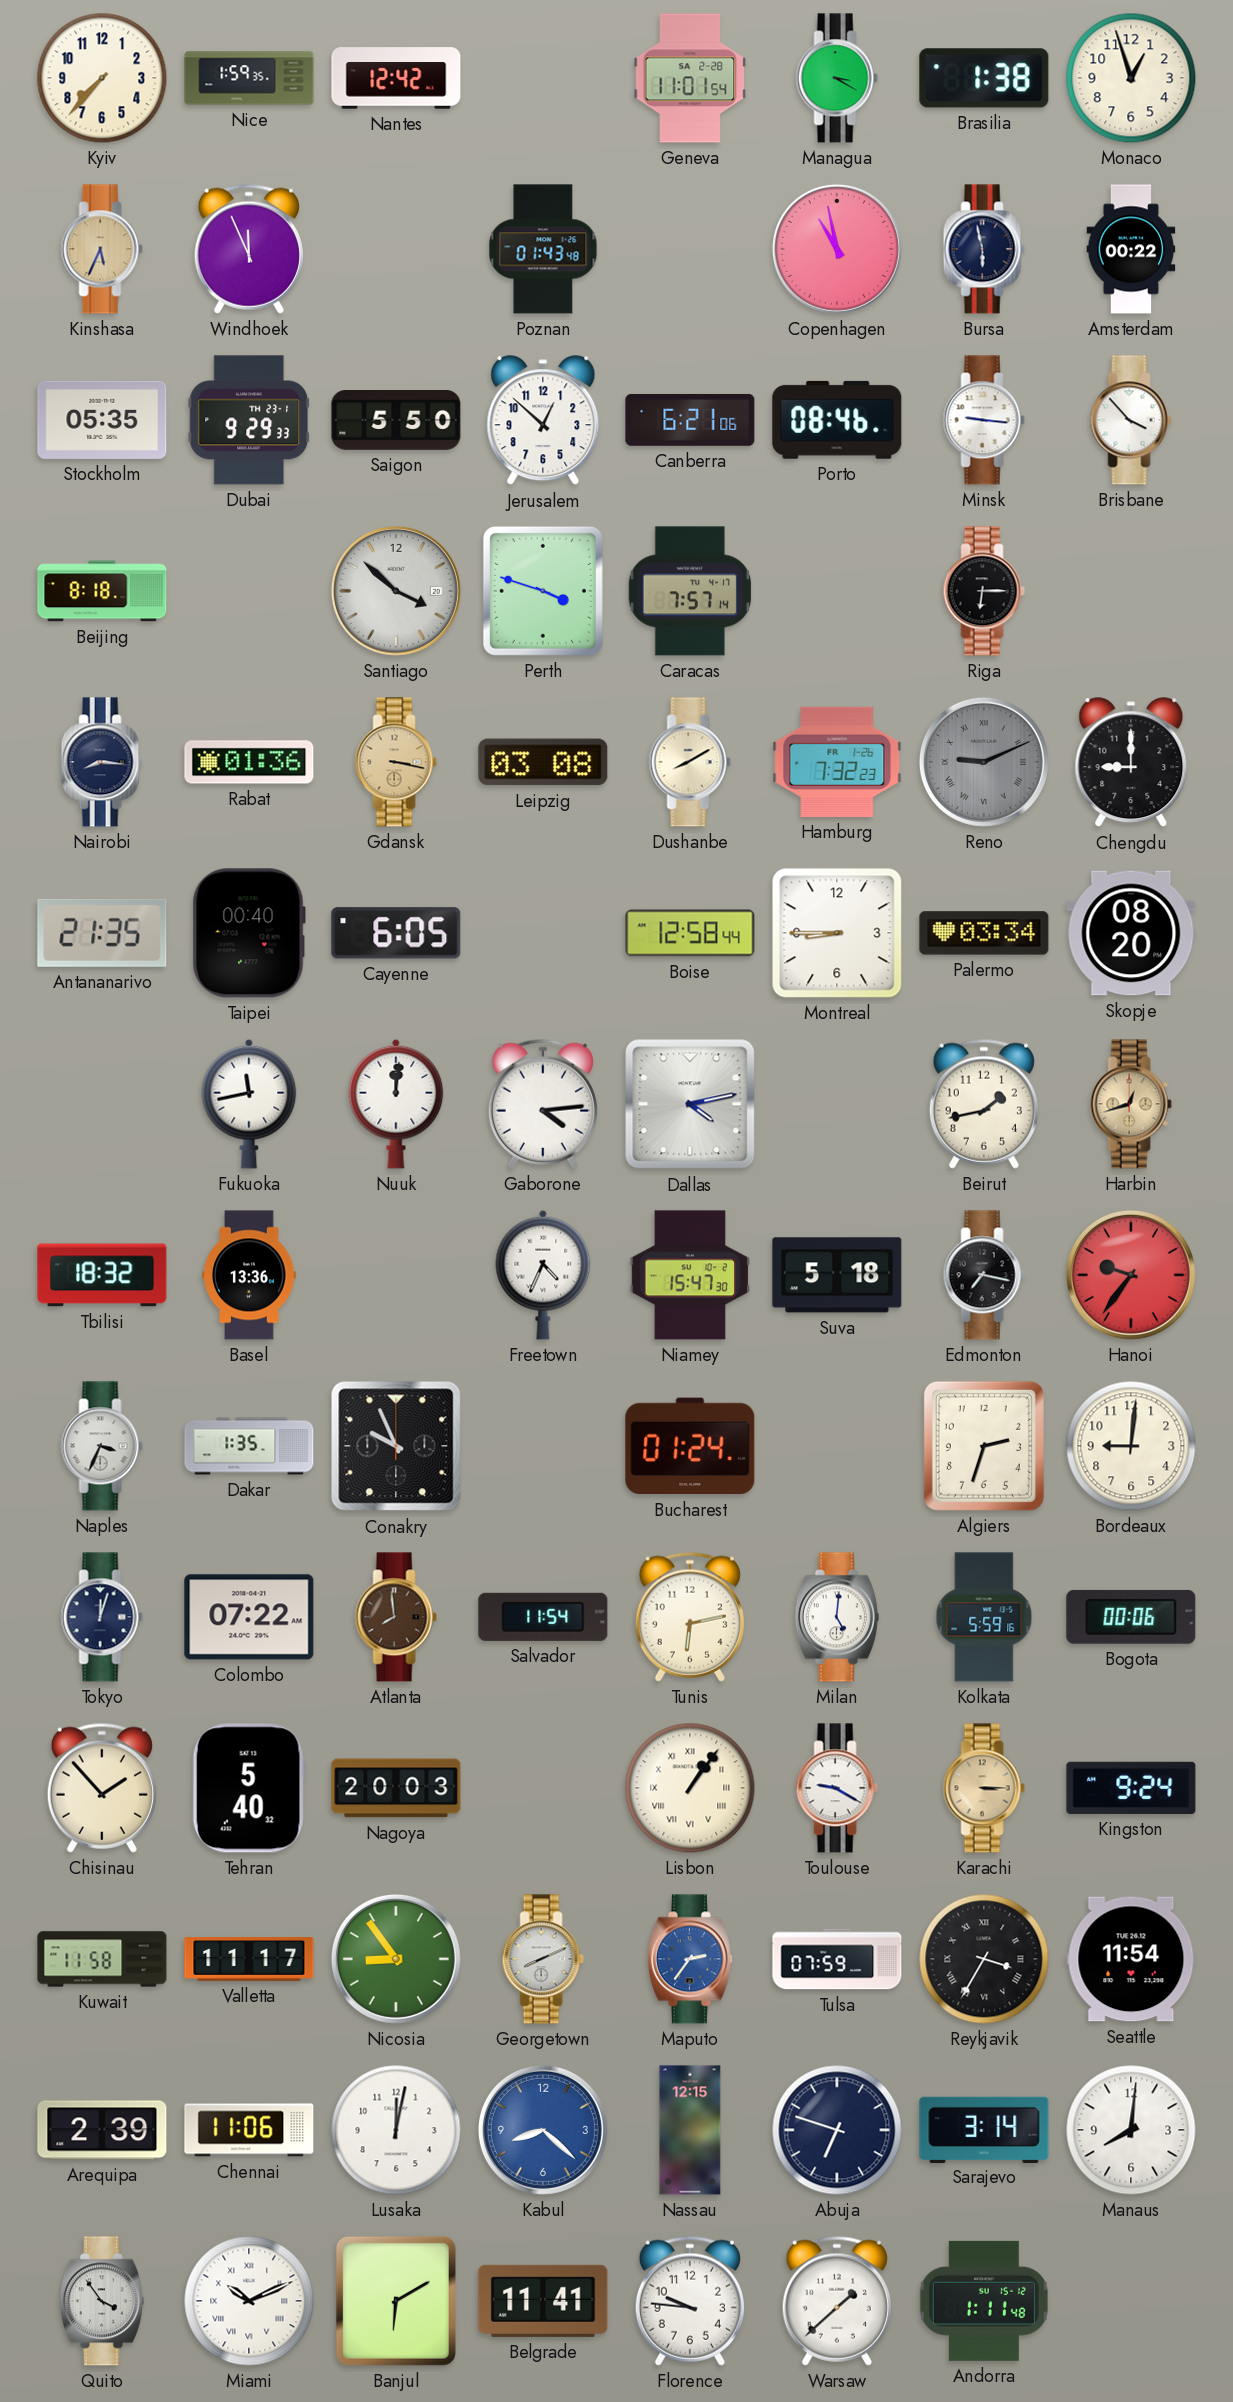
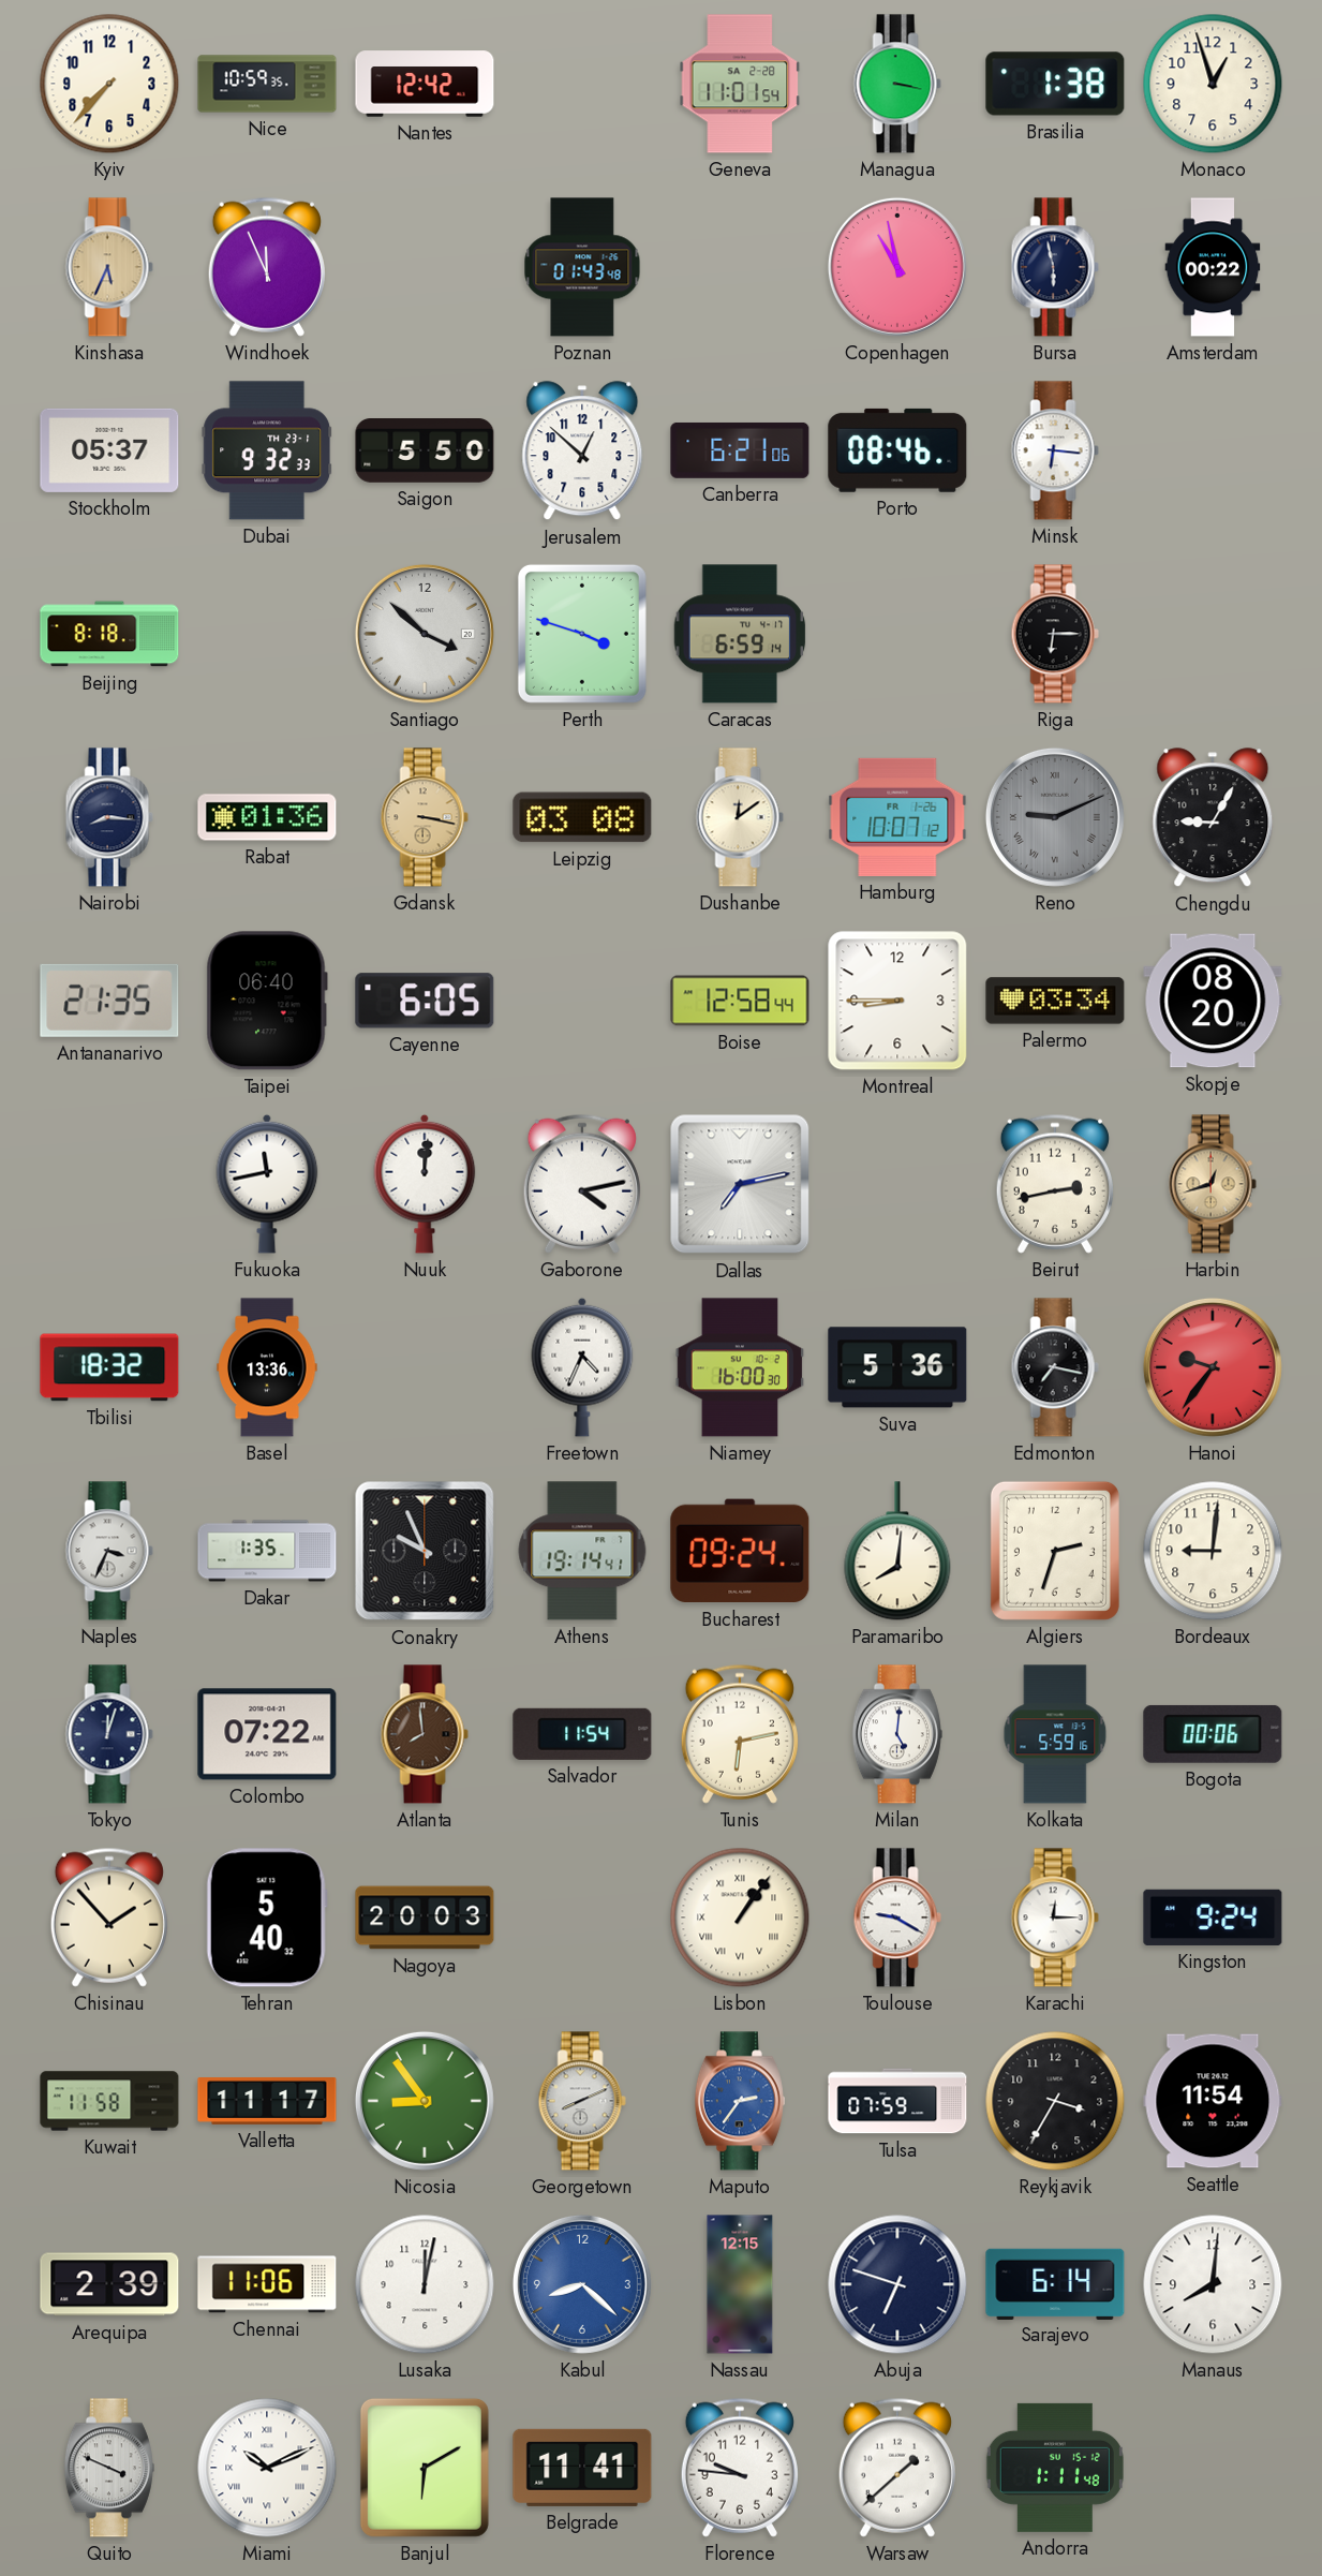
Nice: 1:59 -> 10:59
Managua: 3:20 -> 3:17
Stockholm: 05:35 -> 05:37
Dubai: 9:29 -> 9:32
Minsk: 9:16 -> 6:16
Brisbane: 3:53 -> none
Caracas: 7:57 -> 6:59
Dushanbe: 8:10 -> 12:09
Hamburg: 7:32 -> 10:07
Chengdu: 9:00 -> 9:05
Taipei: 00:40 -> 06:40
Gaborone: 4:14 -> 4:13
Dallas: 4:13 -> 7:13
Beirut: 1:43 -> 2:43
Niamey: 15:47 -> 16:00
Suva: 5:18 -> 5:36
Athens: none -> 19:14
Bucharest: 01:24 -> 09:24
Paramaribo: none -> 8:01
Karachi: 3:15 -> 12:15
Karachi dial: champagne -> white
Reykjavik numerals: Roman -> Arabic
Sarajevo: 3:14 -> 6:14
Quito: 3:54 -> 3:49
